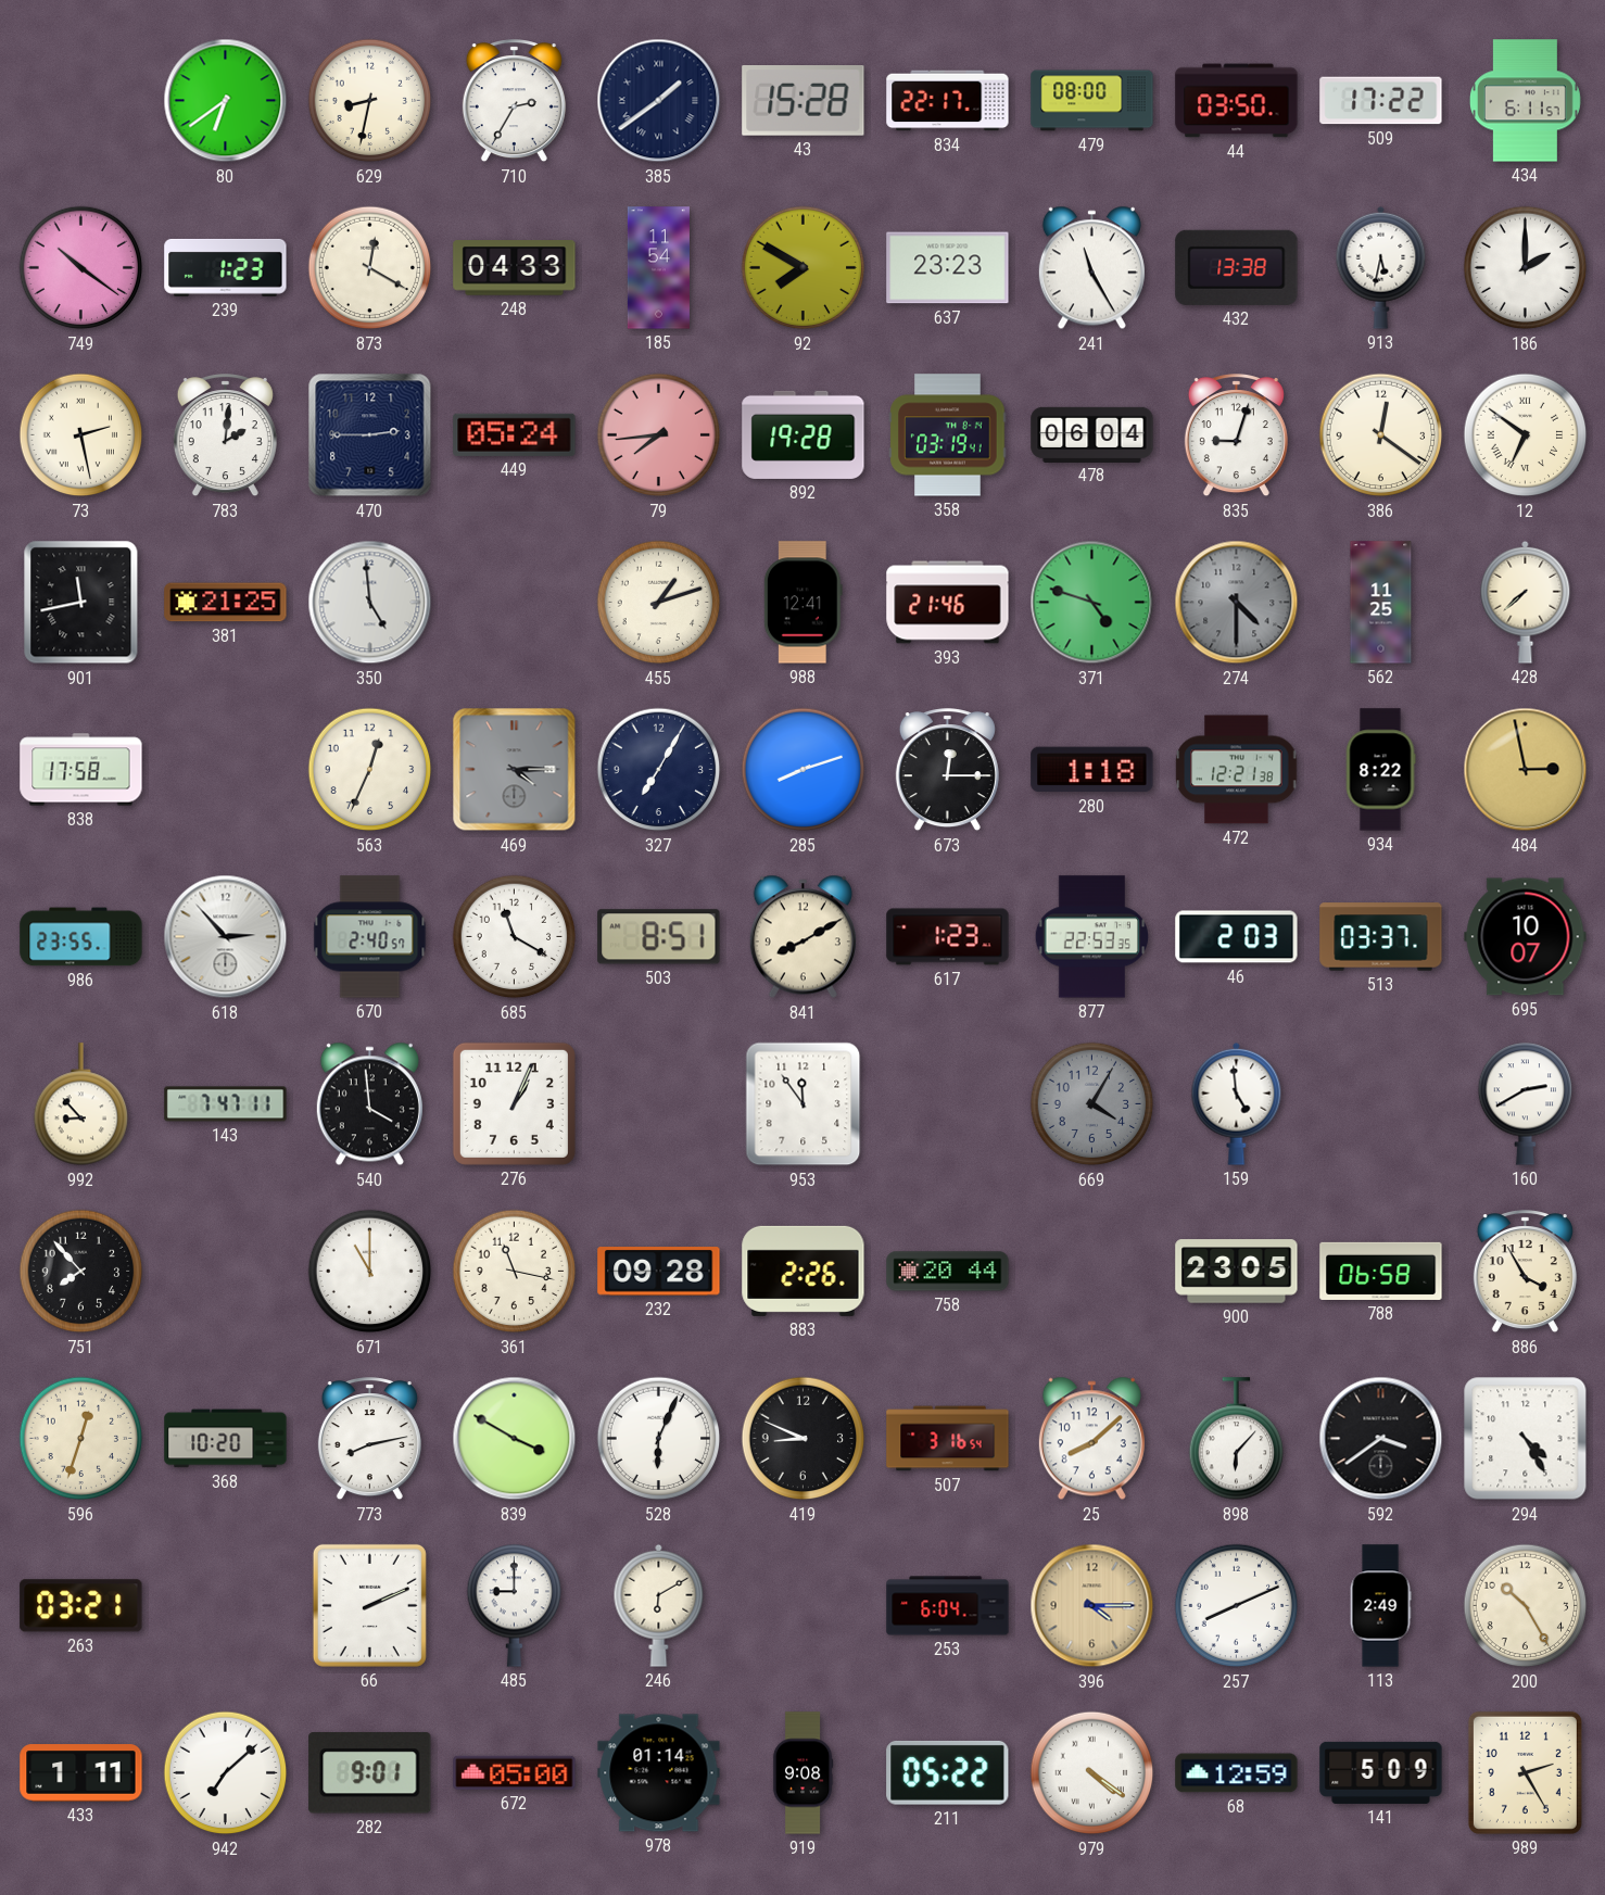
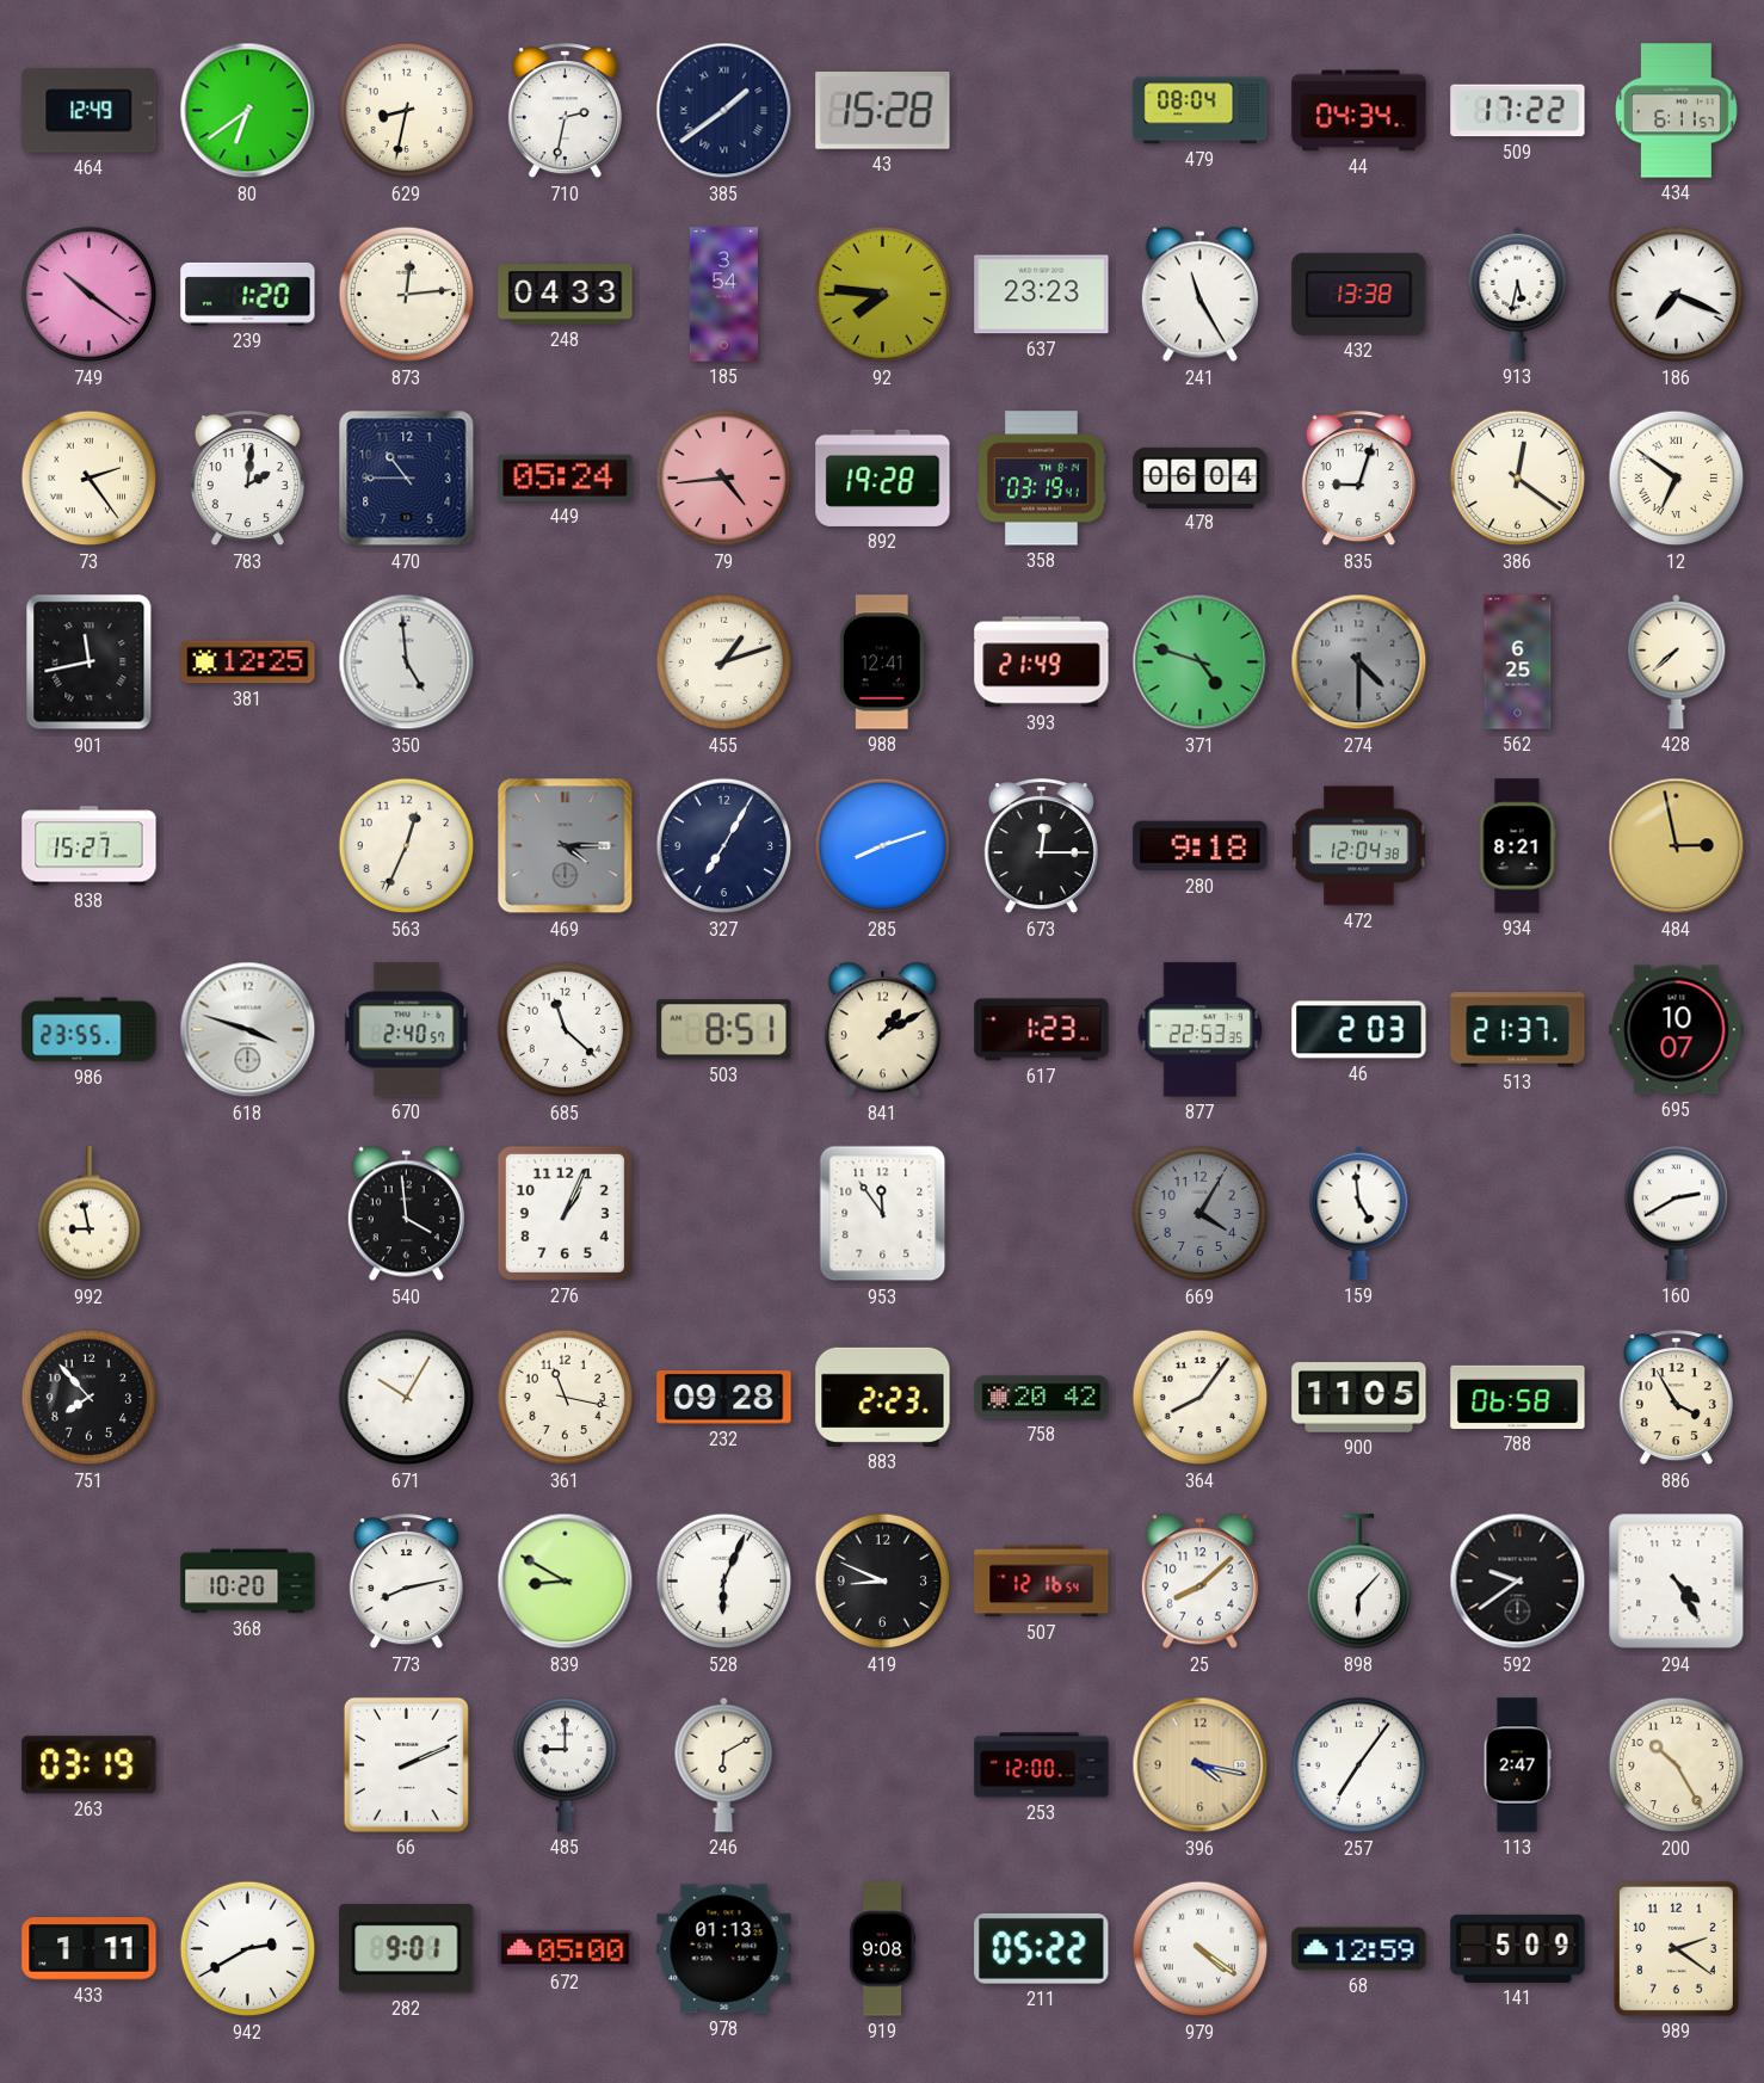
464: none -> 12:49
710: 2:35 -> 2:32
834: 22:17 -> none
479: 08:00 -> 08:04
44: 03:50 -> 04:34
239: 1:23 -> 1:20
873: 12:20 -> 12:14
185: 11:54 -> 3:54
92: 7:50 -> 7:46
186: 2:00 -> 7:19
73: 2:28 -> 2:24
470: 2:45 -> 10:45
79: 7:44 -> 4:44
381: 21:25 -> 12:25
393: 21:46 -> 21:49
562: 11:25 -> 6:25
838: 17:58 -> 15:27
280: 1:18 -> 9:18
472: 12:21 -> 12:04
934: 8:22 -> 8:21
618: 2:53 -> 3:48
685: 11:20 -> 11:22
841: 8:10 -> 1:10
513: 03:37 -> 21:37
992: 8:53 -> 8:58
143: 7:47 -> none
671: 11:00 -> 10:05
883: 2:26 -> 2:23
758: 20:44 -> 20:42
364: none -> 8:06
900: 23:05 -> 11:05
596: 12:33 -> none
839: 3:50 -> 8:50
507: 3:16 -> 12:16
592: 3:39 -> 9:39
263: 03:21 -> 03:19
253: 6:04 -> 12:00
396: 4:15 -> 4:17
257: 8:11 -> 7:06
113: 2:49 -> 2:47
942: 7:08 -> 2:40
978: 01:14 -> 01:13
989: 2:25 -> 2:21
